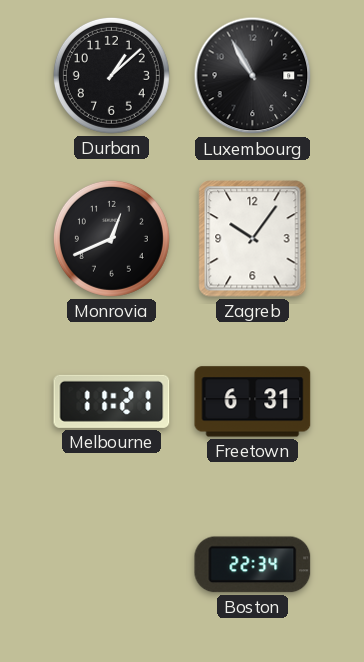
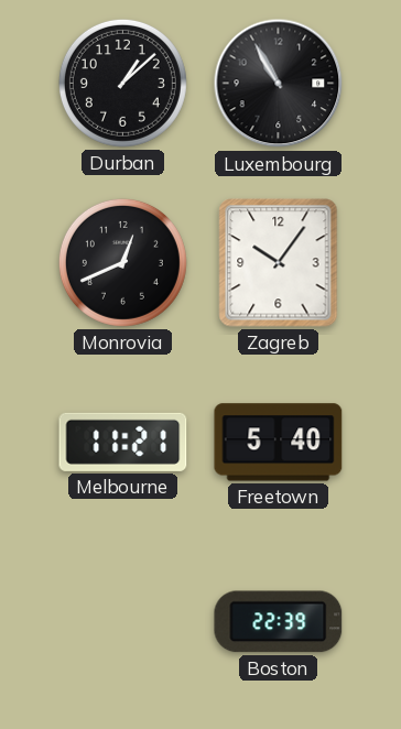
Freetown: 6:31 -> 5:40
Boston: 22:34 -> 22:39
